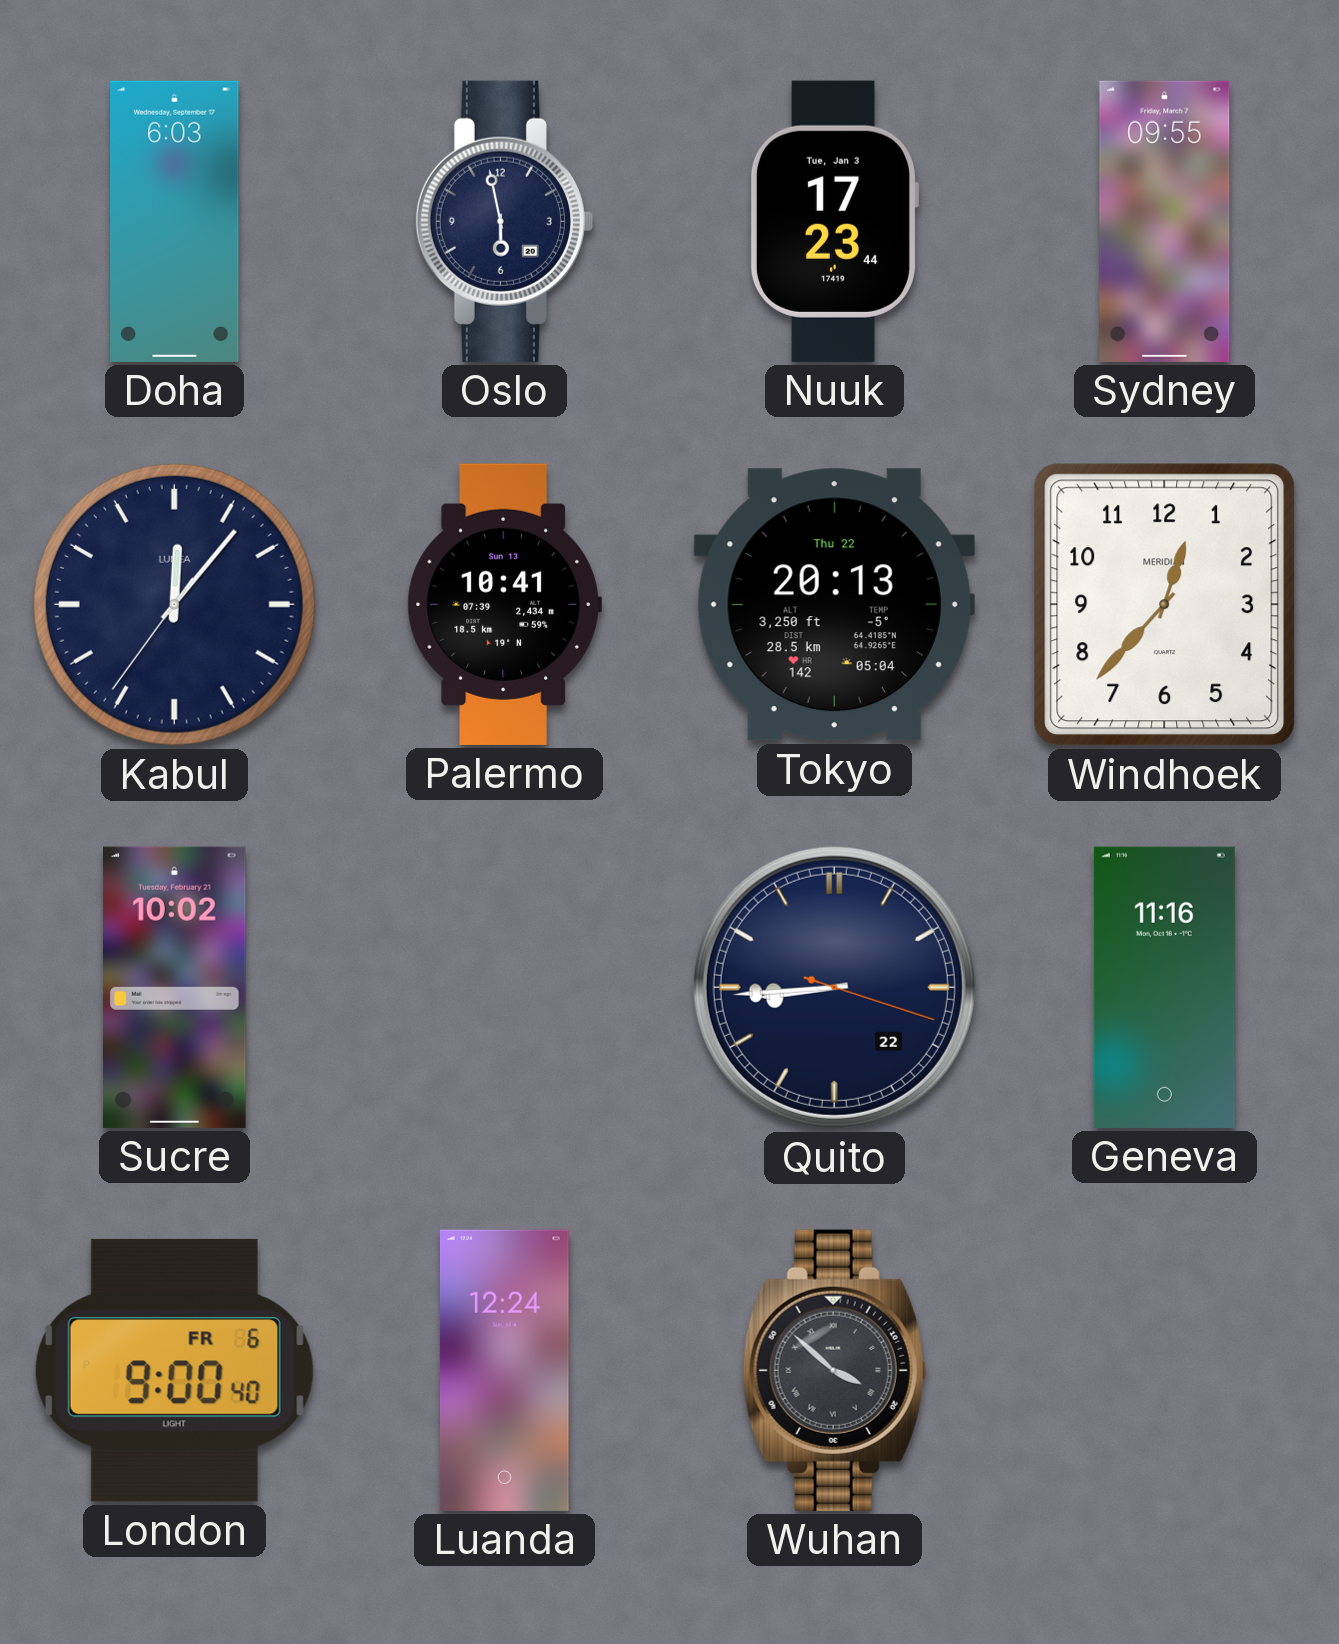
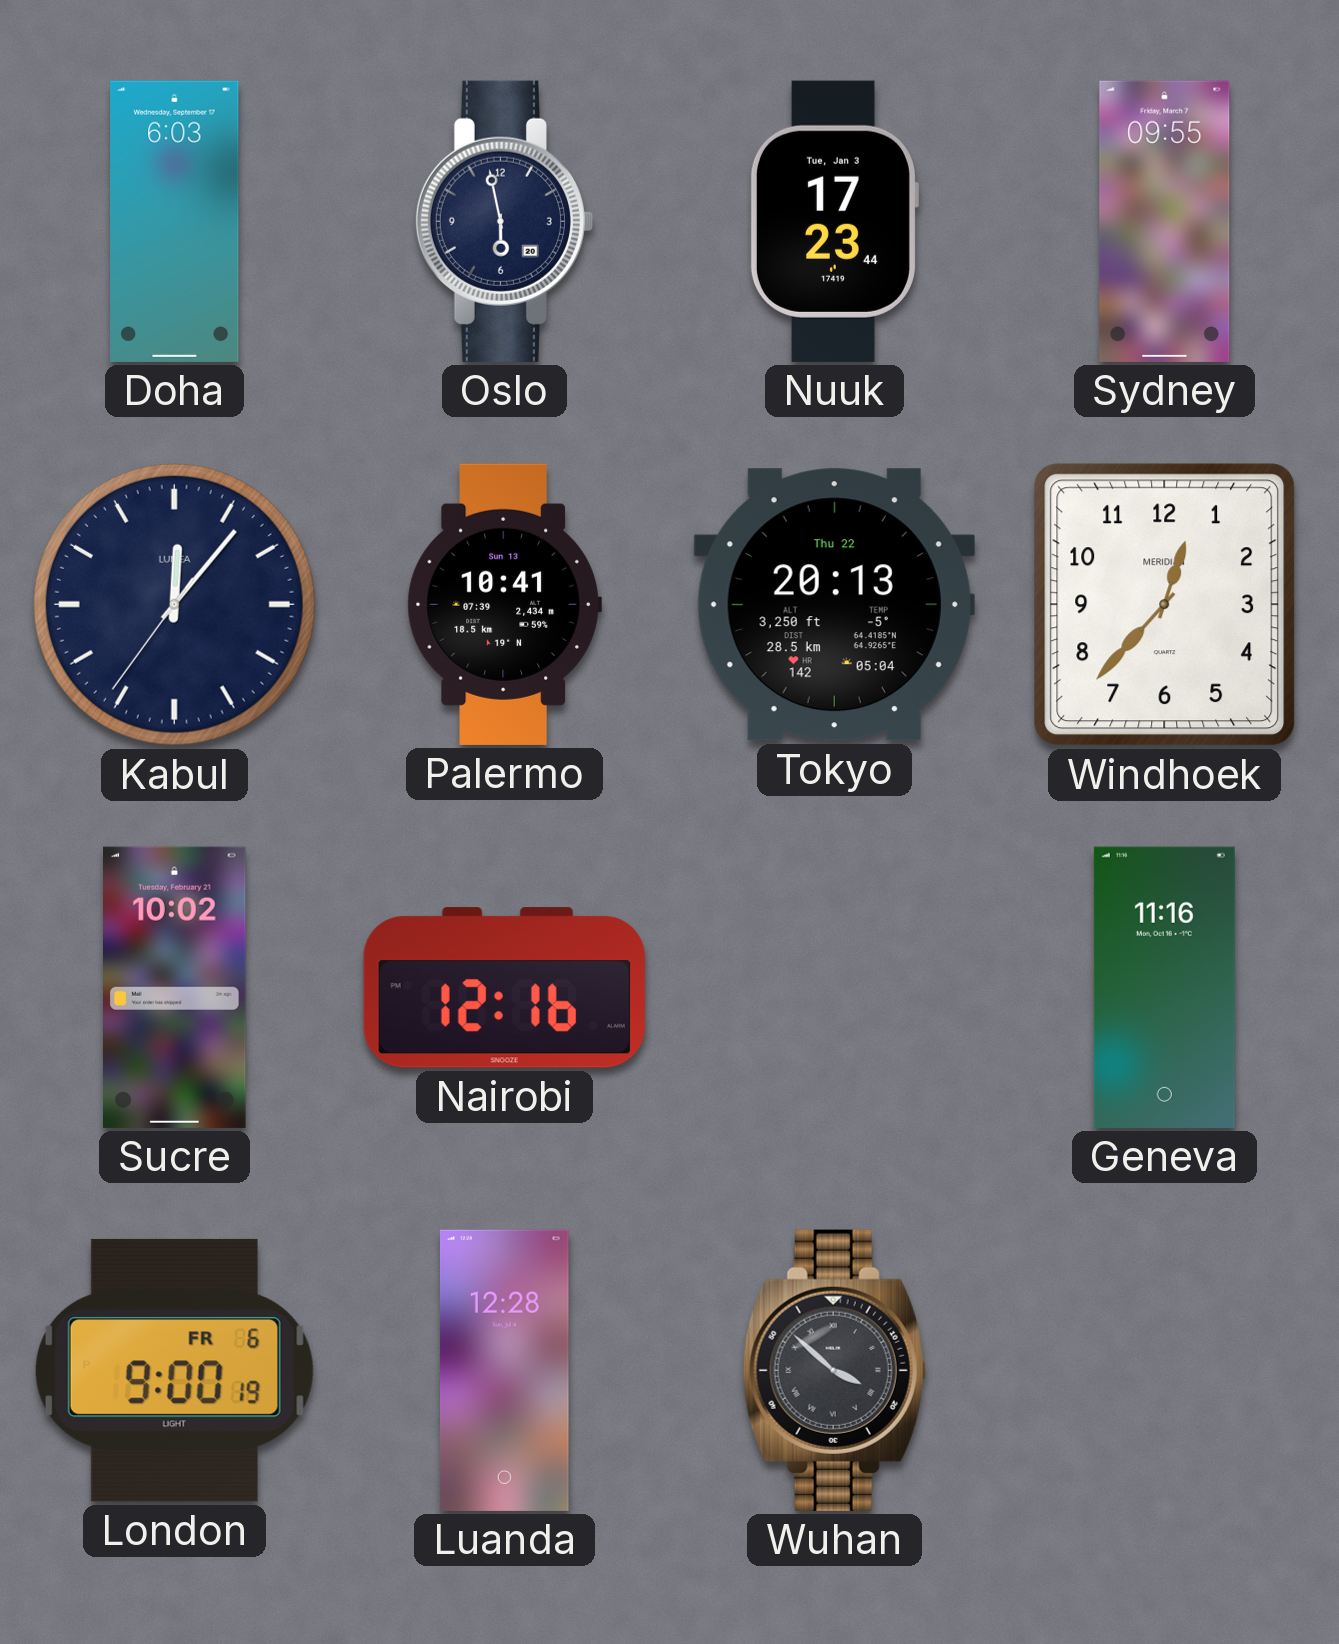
Nairobi: none -> 12:16
Quito: 8:44 -> none
London: 9:00:40 -> 9:00:19
Luanda: 12:24 -> 12:28
